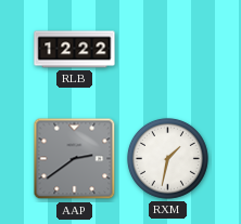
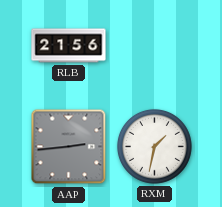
RLB: 12:22 -> 21:56
AAP: 2:39 -> 2:44
